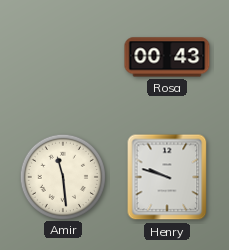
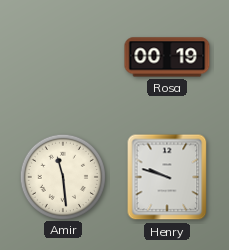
Rosa: 00:43 -> 00:19
